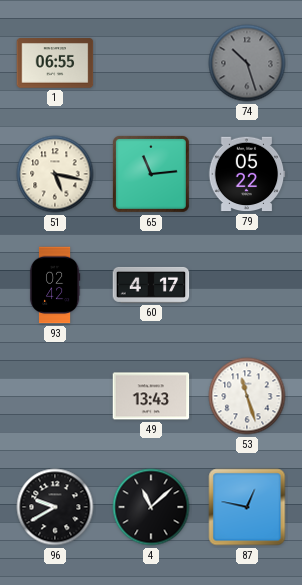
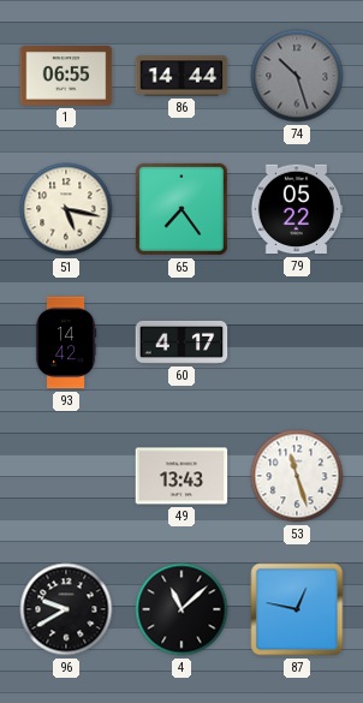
86: none -> 14:44
65: 11:14 -> 7:24
93: 02:42 -> 14:42
